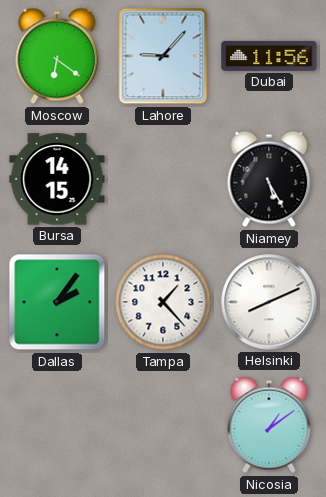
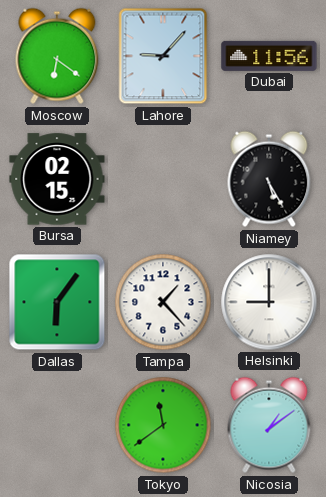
Bursa: 14:15 -> 02:15
Dallas: 2:06 -> 6:06
Helsinki: 8:11 -> 9:00
Tokyo: none -> 11:39
